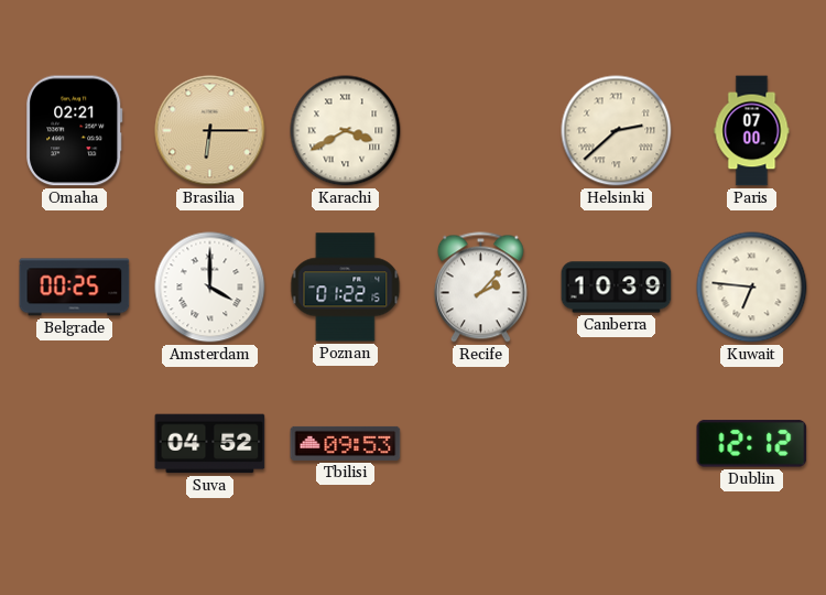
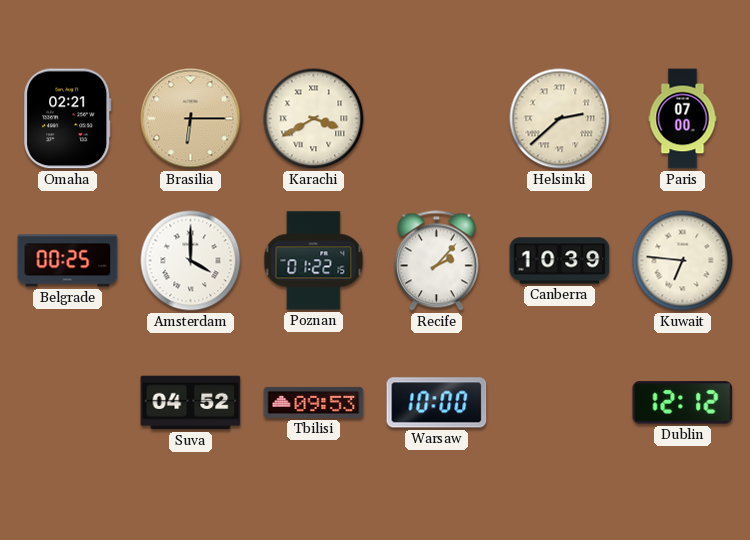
Warsaw: none -> 10:00
